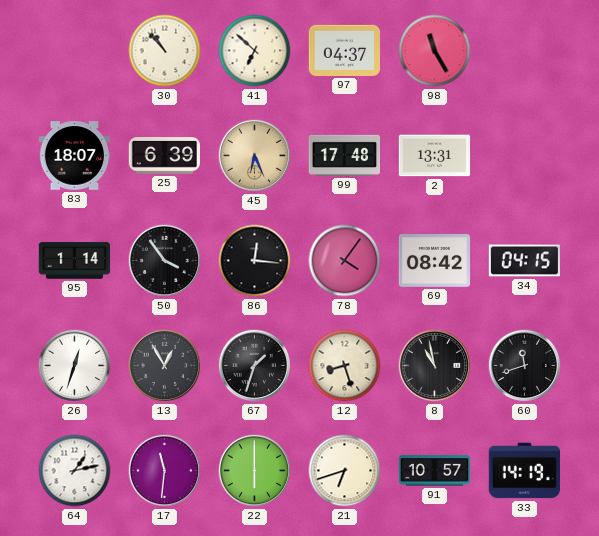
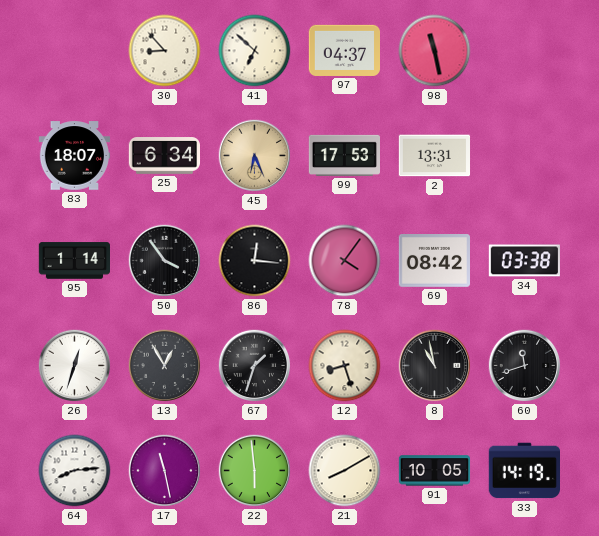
30: 10:53 -> 8:53
98: 11:25 -> 11:28
25: 6:39 -> 6:34
99: 17:48 -> 17:53
34: 04:15 -> 03:38
64: 1:13 -> 8:14
17: 11:31 -> 11:28
22: 6:00 -> 5:59
21: 6:42 -> 8:10
91: 10:57 -> 10:05
